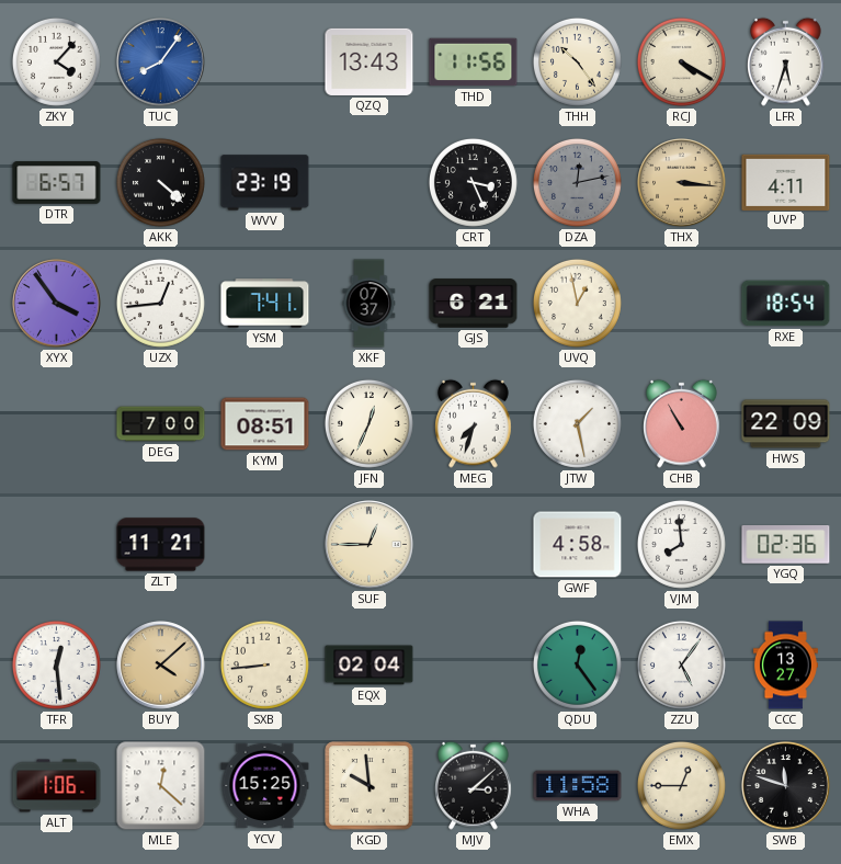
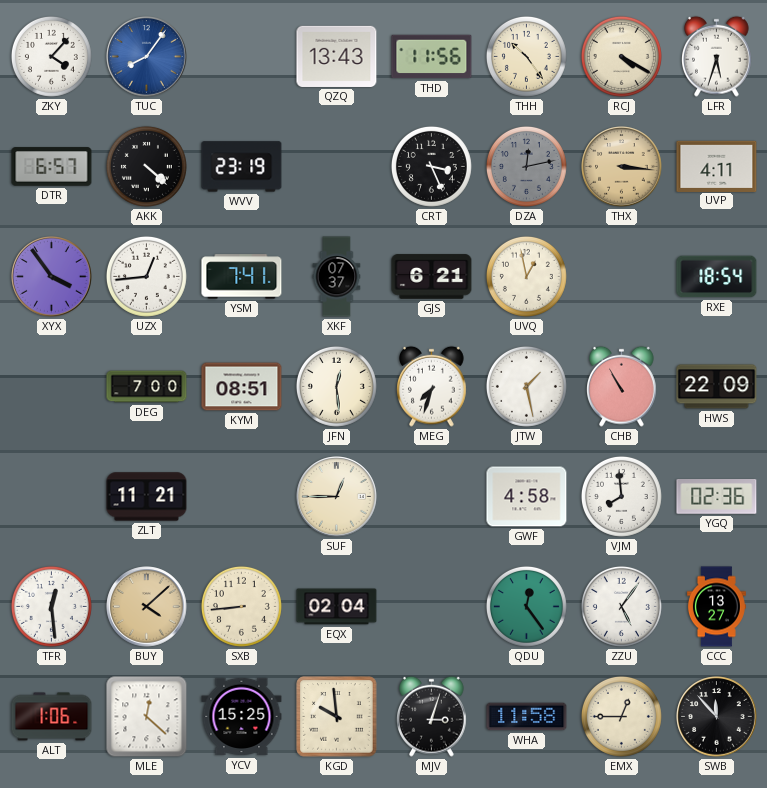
JFN: 12:34 -> 12:29
MJV: 3:08 -> 3:03
SWB: 11:48 -> 11:53
